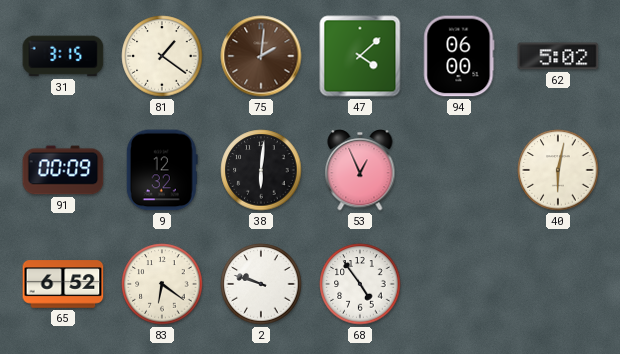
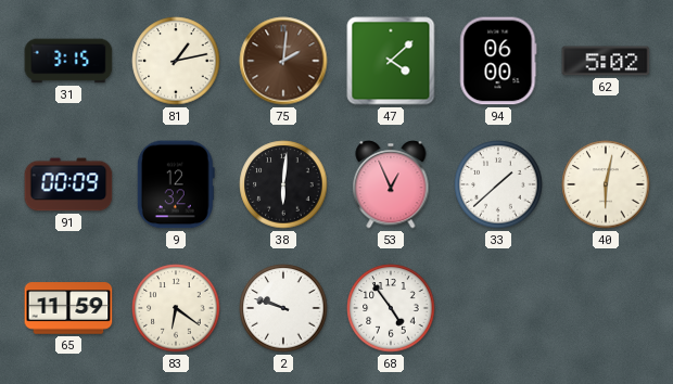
81: 1:21 -> 1:13
33: none -> 1:38
65: 6:52 -> 11:59
